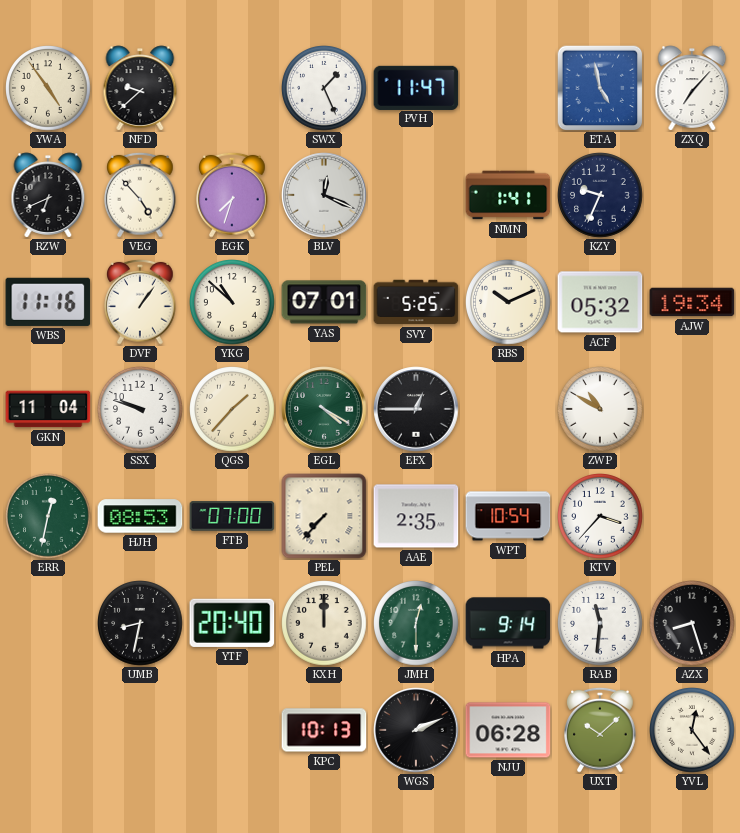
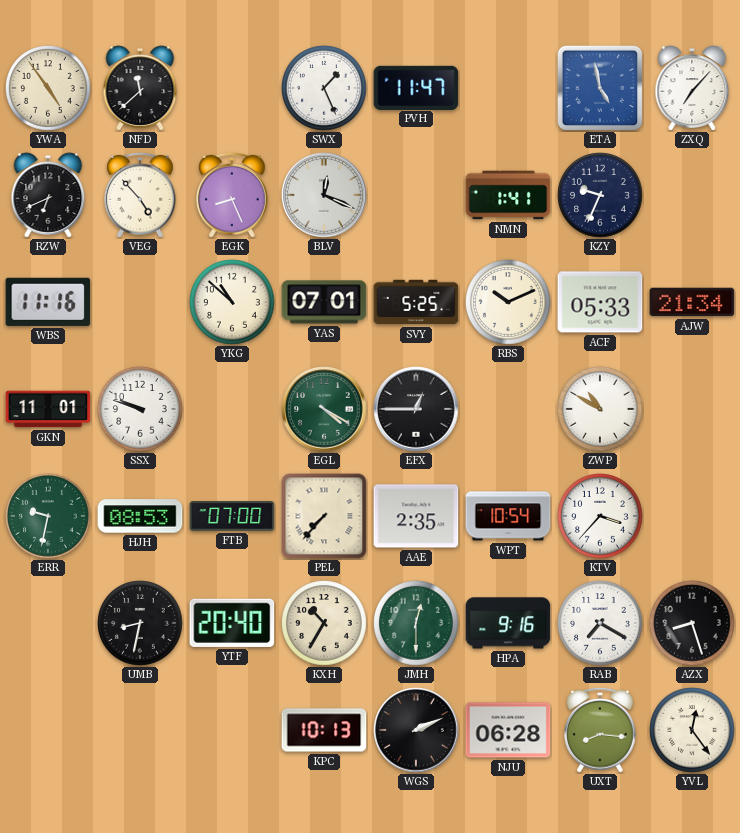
NFD: 9:38 -> 11:38
EGK: 7:33 -> 8:26
DVF: 1:06 -> none
ACF: 05:32 -> 05:33
AJW: 19:34 -> 21:34
GKN: 11:04 -> 11:01
QGS: 1:37 -> none
ERR: 12:32 -> 9:32
KXH: 12:00 -> 10:35
HPA: 9:14 -> 9:16
RAB: 11:31 -> 7:20
UXT: 10:08 -> 8:16
